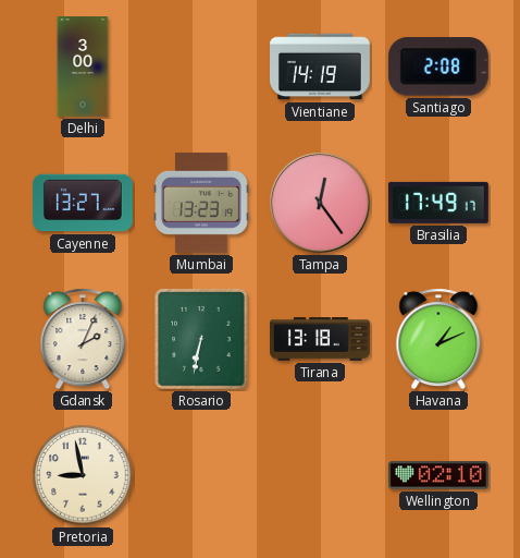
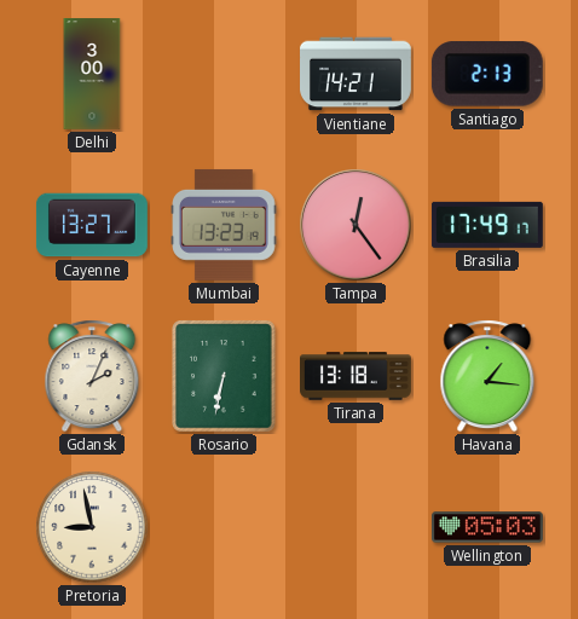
Vientiane: 14:19 -> 14:21
Santiago: 2:08 -> 2:13
Havana: 1:11 -> 1:16
Wellington: 02:10 -> 05:03
